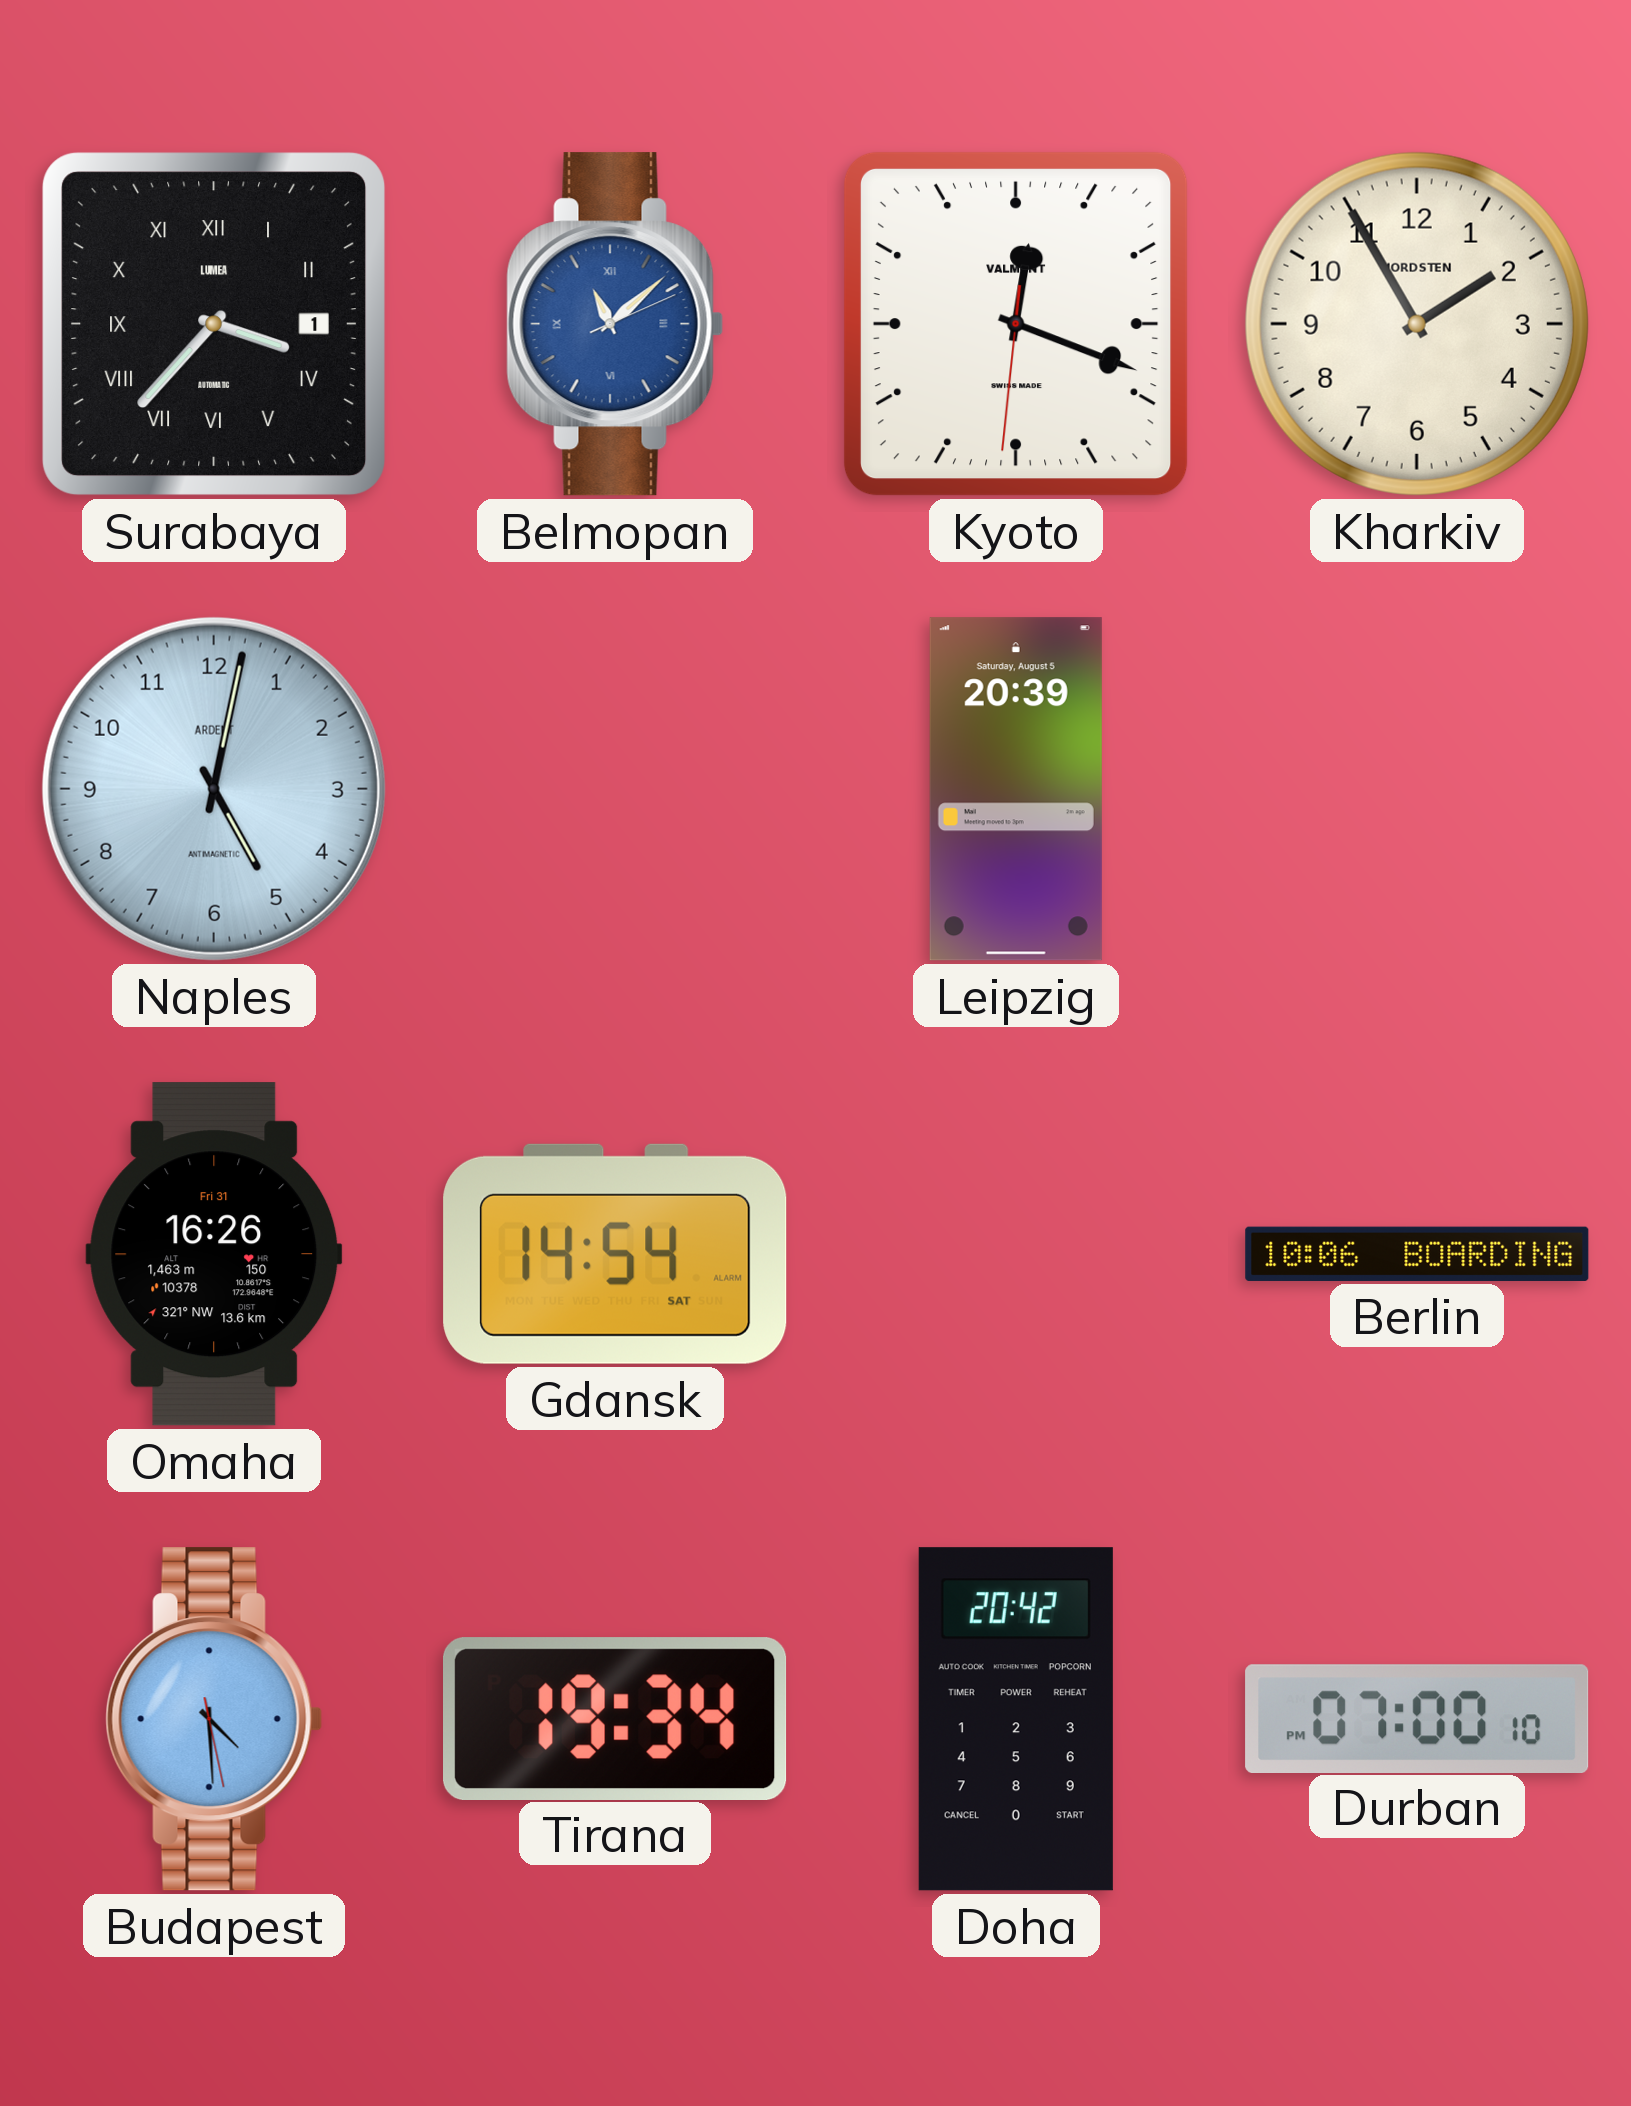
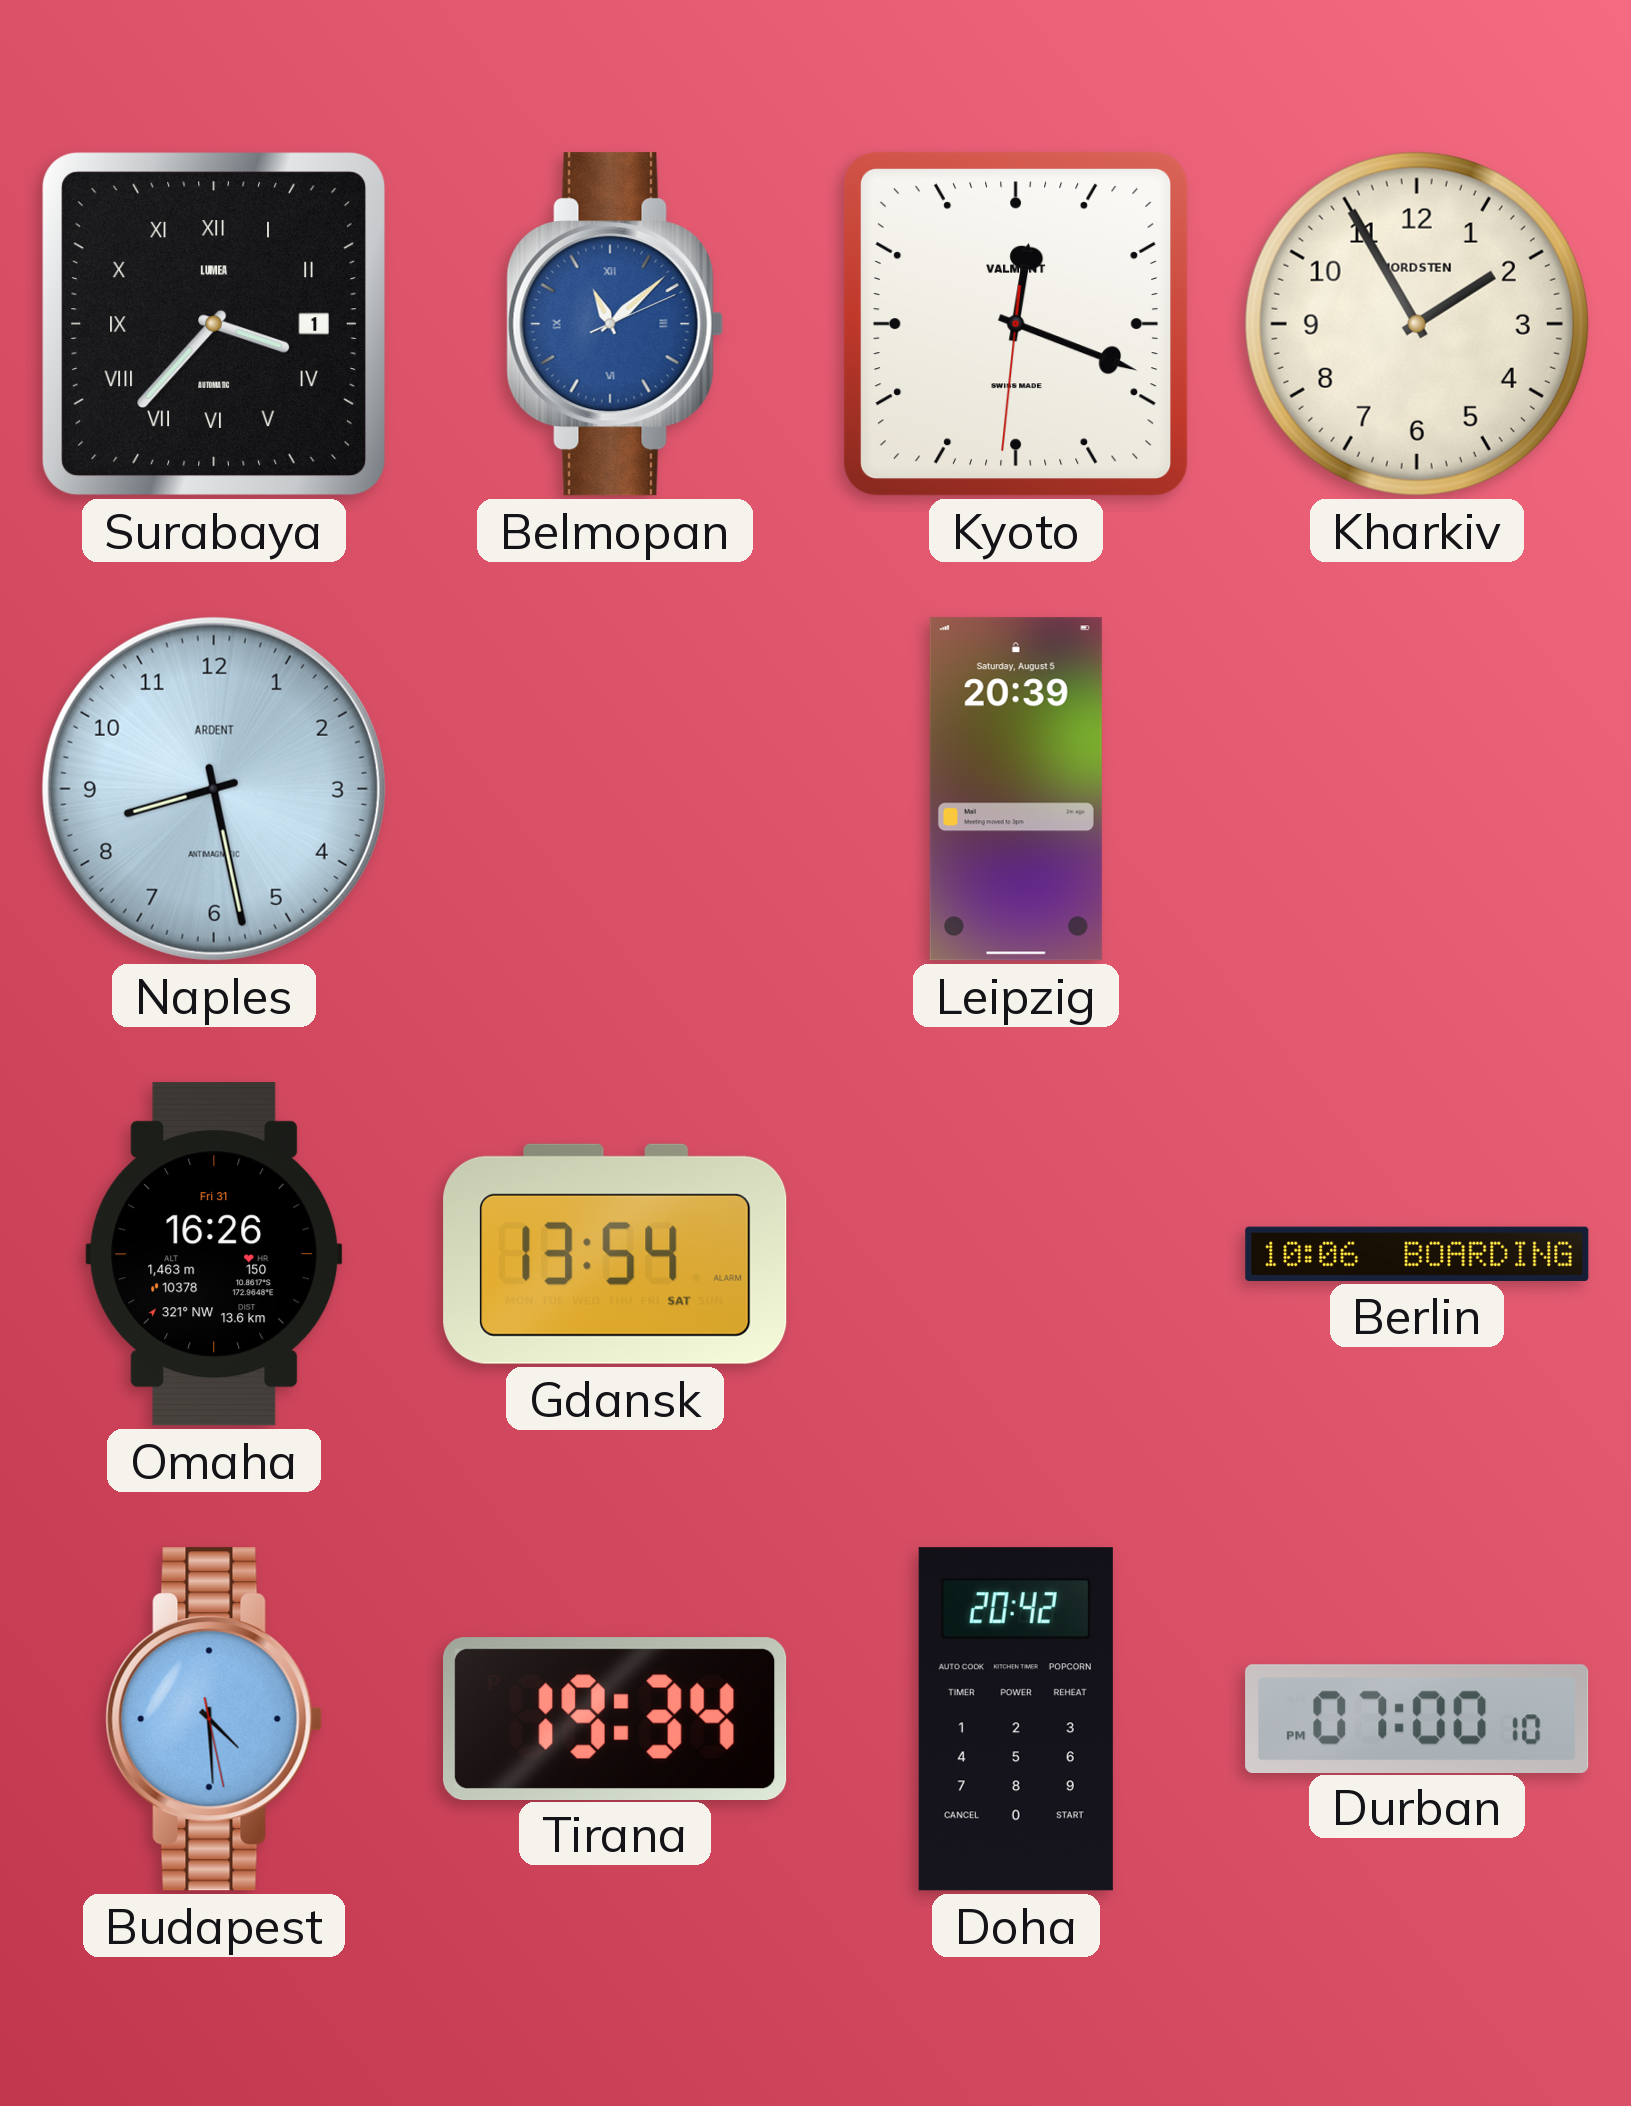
Naples: 5:02 -> 8:28
Gdansk: 14:54 -> 13:54
